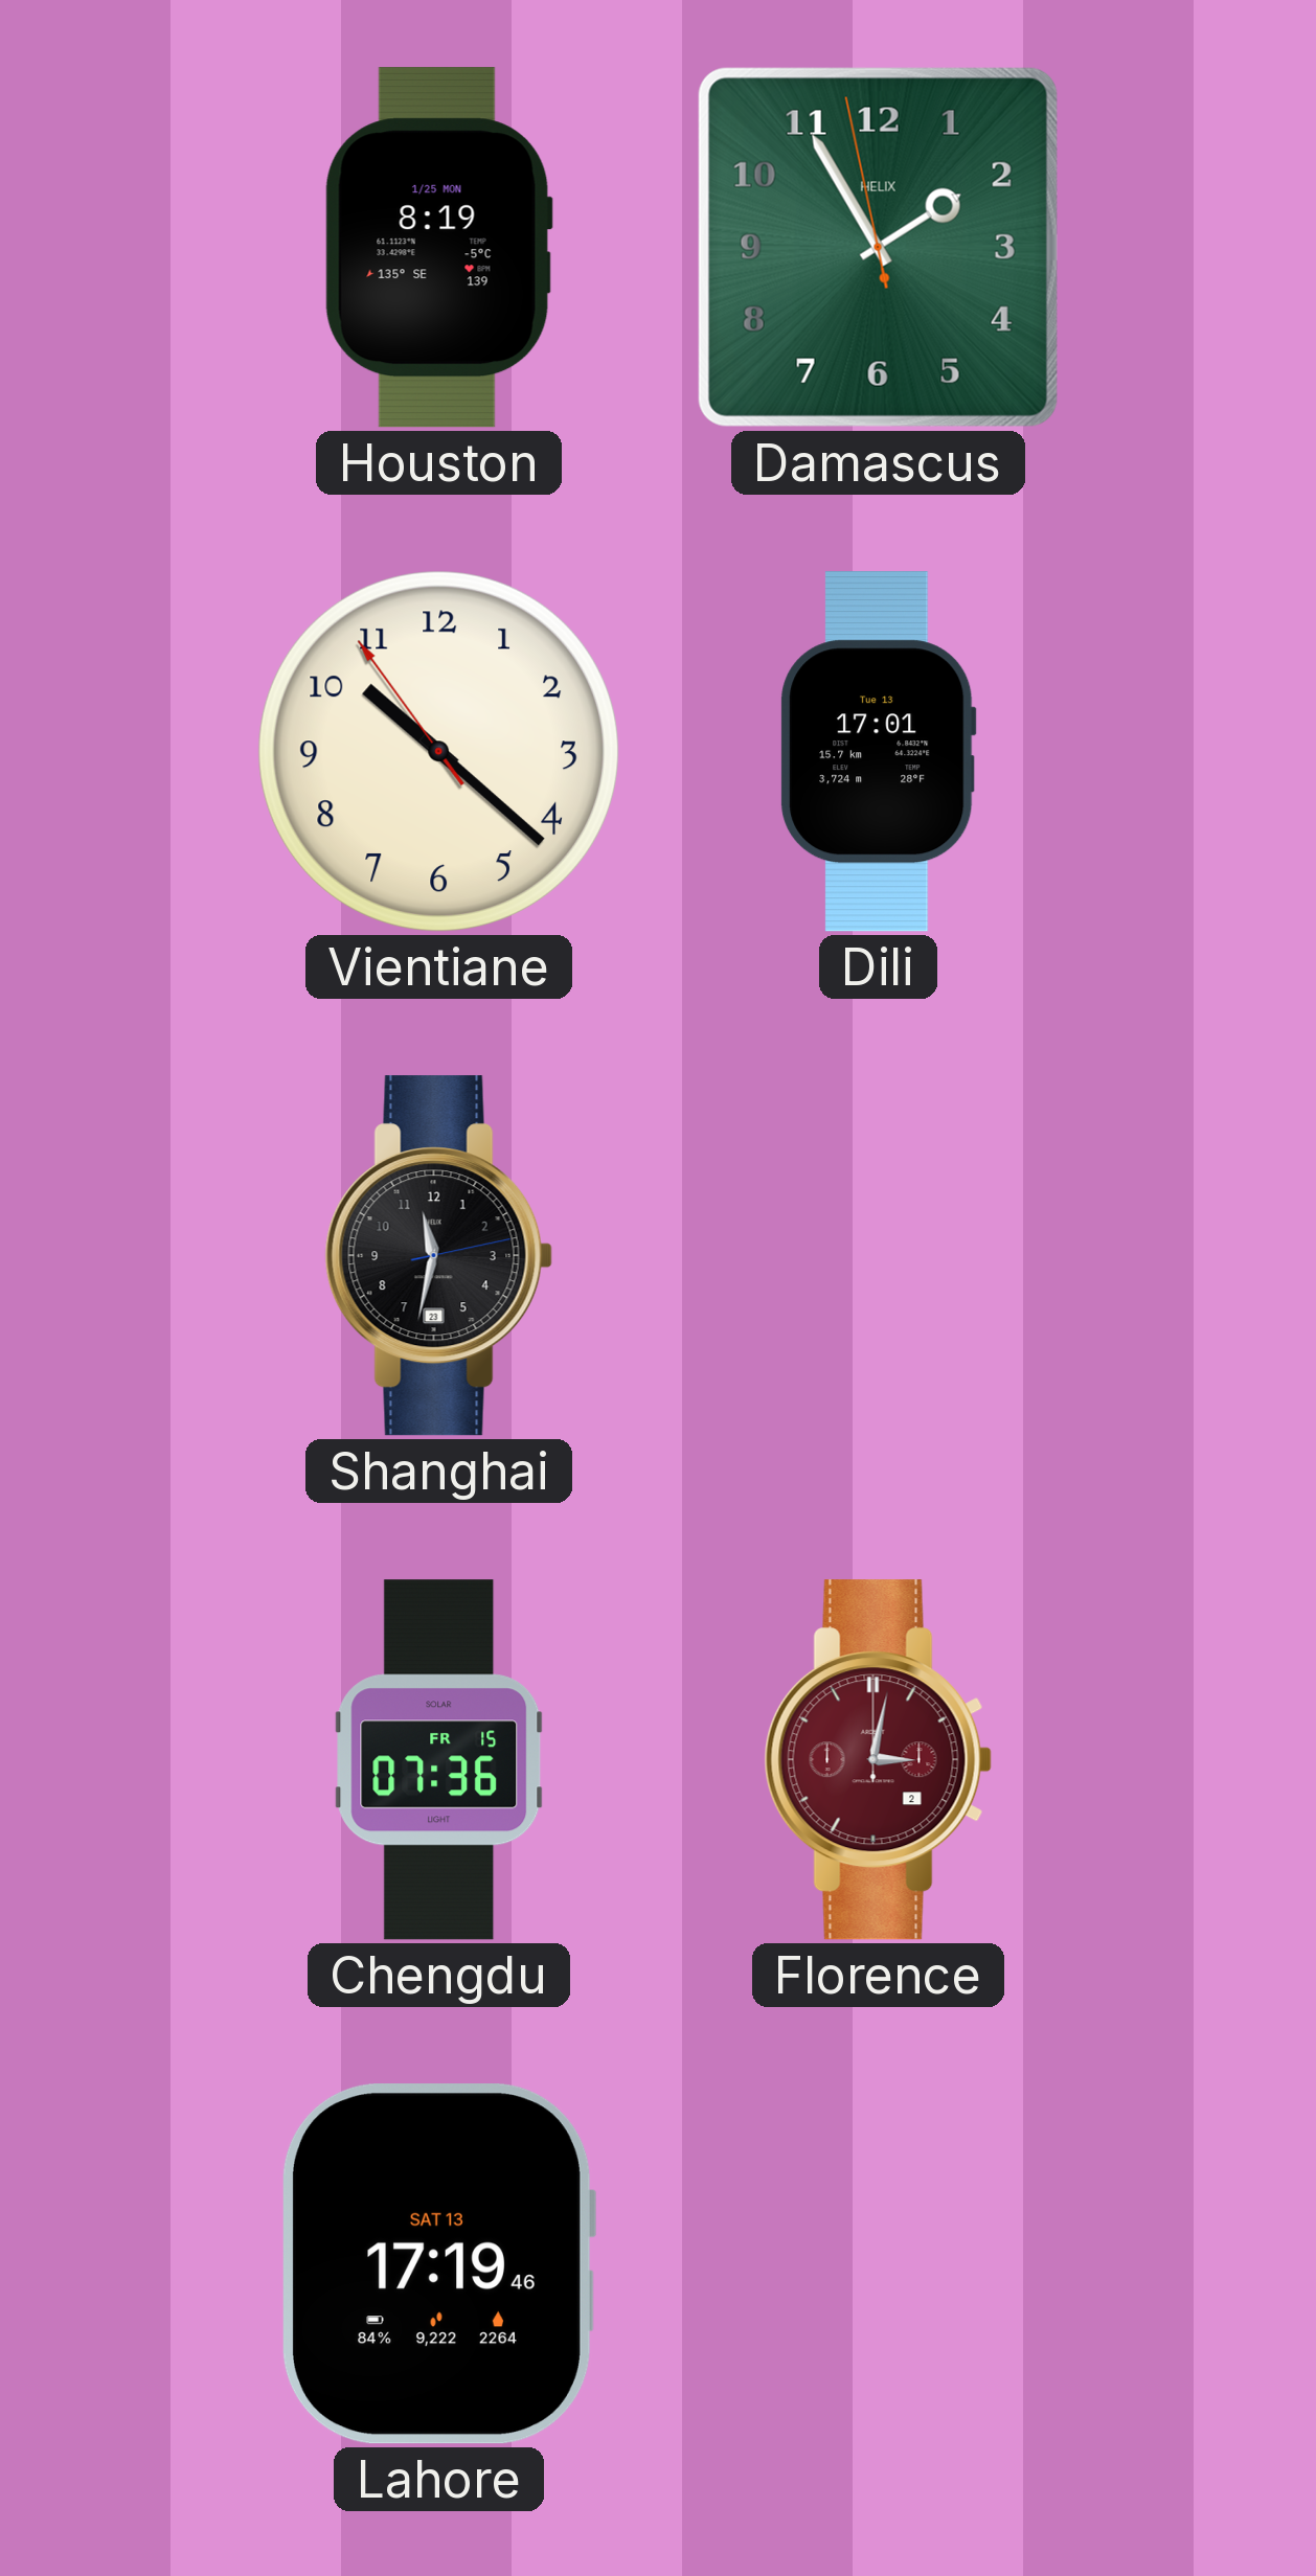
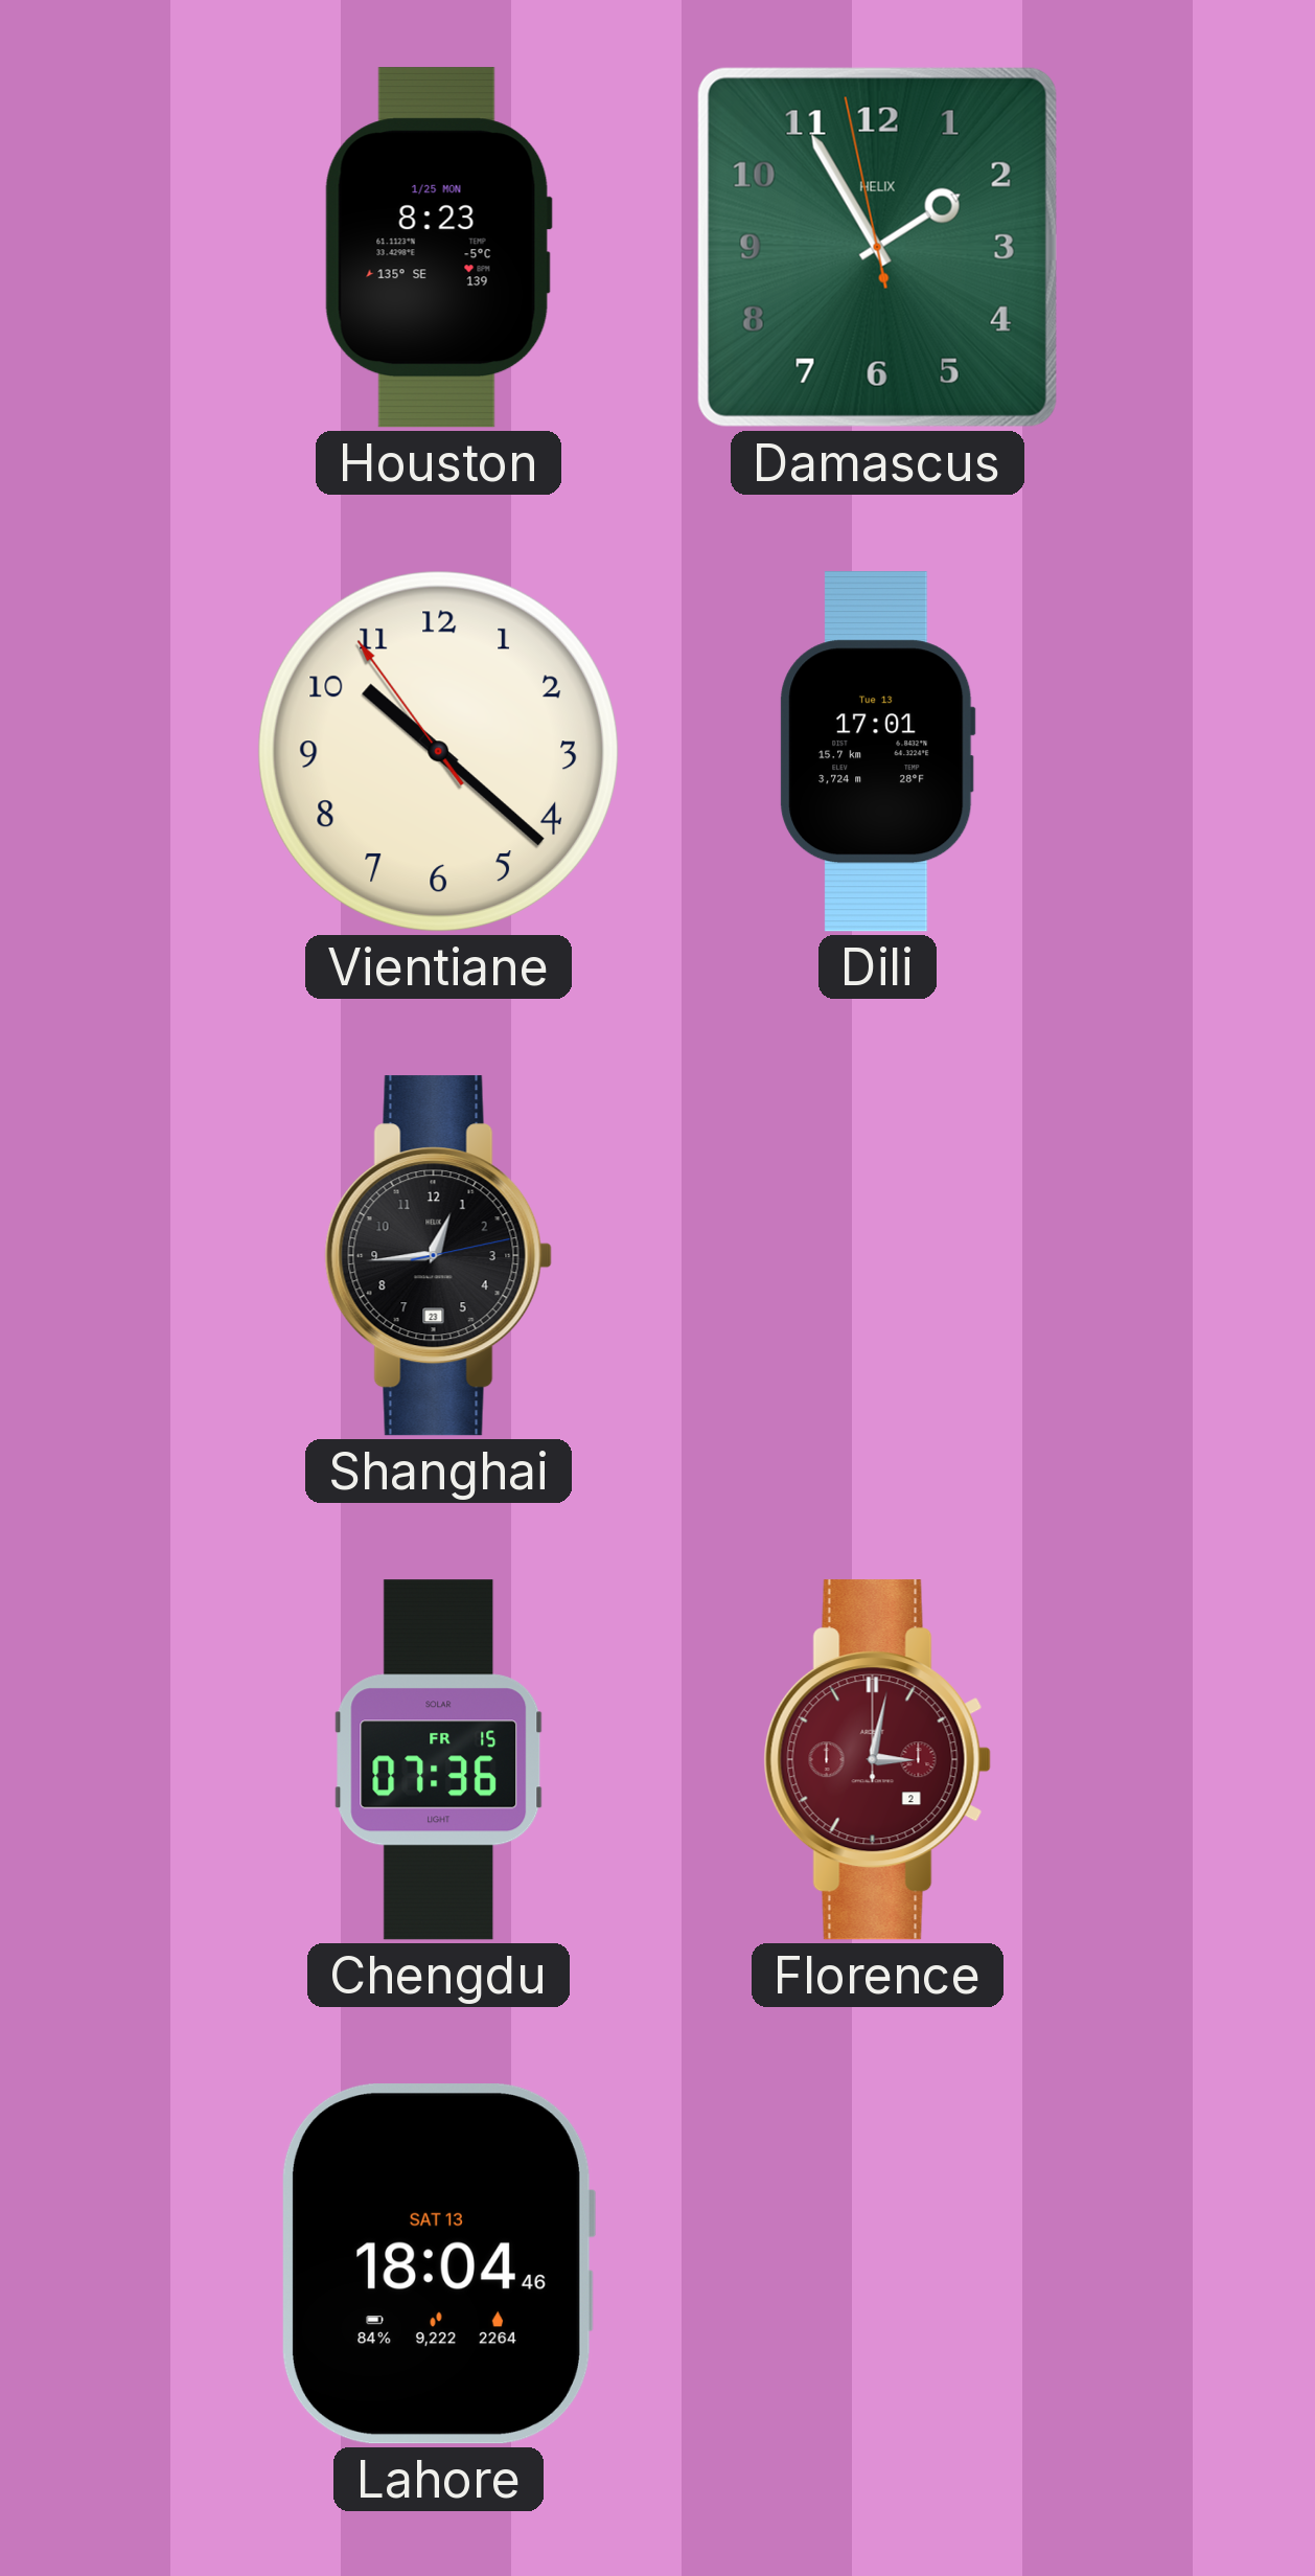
Houston: 8:19 -> 8:23
Shanghai: 11:32 -> 12:44
Lahore: 17:19 -> 18:04
